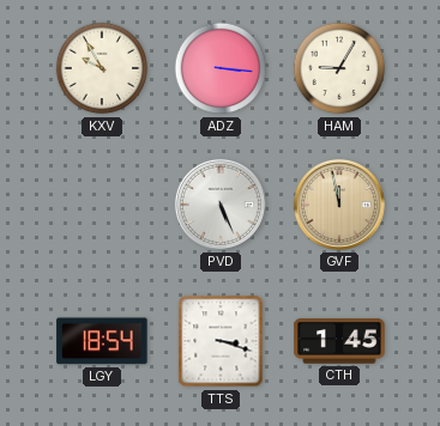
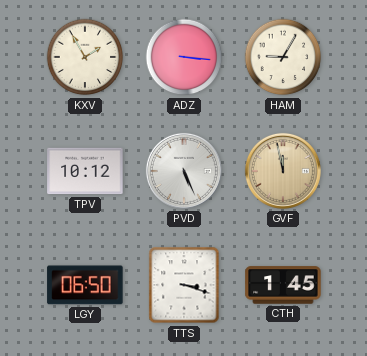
KXV: 9:55 -> 1:55
TPV: none -> 10:12
LGY: 18:54 -> 06:50
